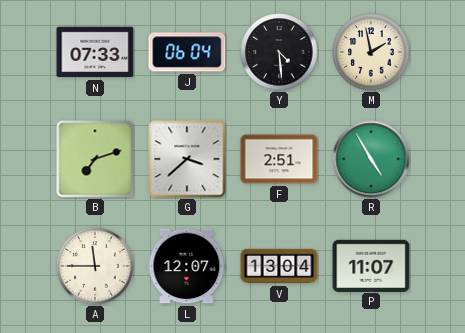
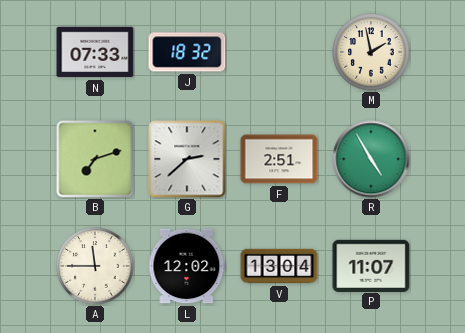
J: 06:04 -> 18:32
Y: 4:29 -> none
G: 3:38 -> 2:38
L: 12:07 -> 12:02
